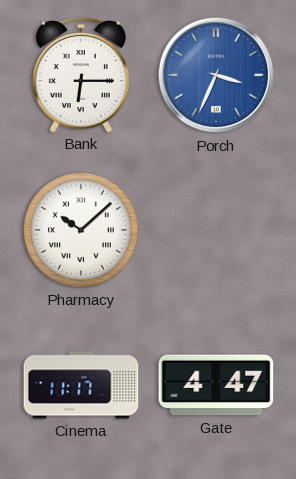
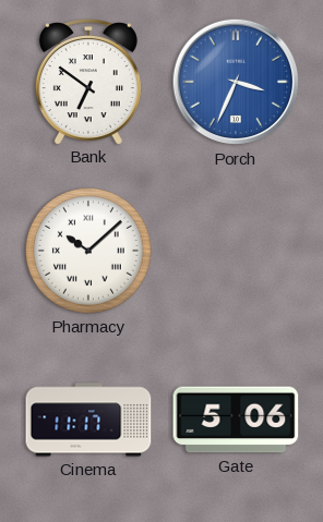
Bank: 6:15 -> 6:51
Gate: 4:47 -> 5:06
